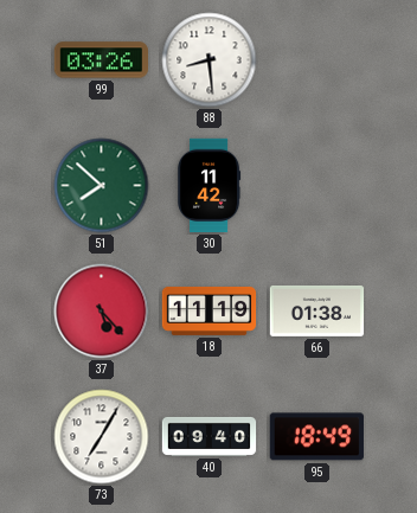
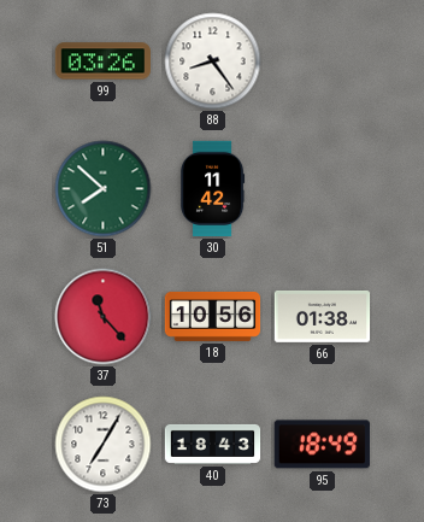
88: 8:29 -> 8:24
37: 5:23 -> 11:23
18: 11:19 -> 10:56
40: 09:40 -> 18:43
